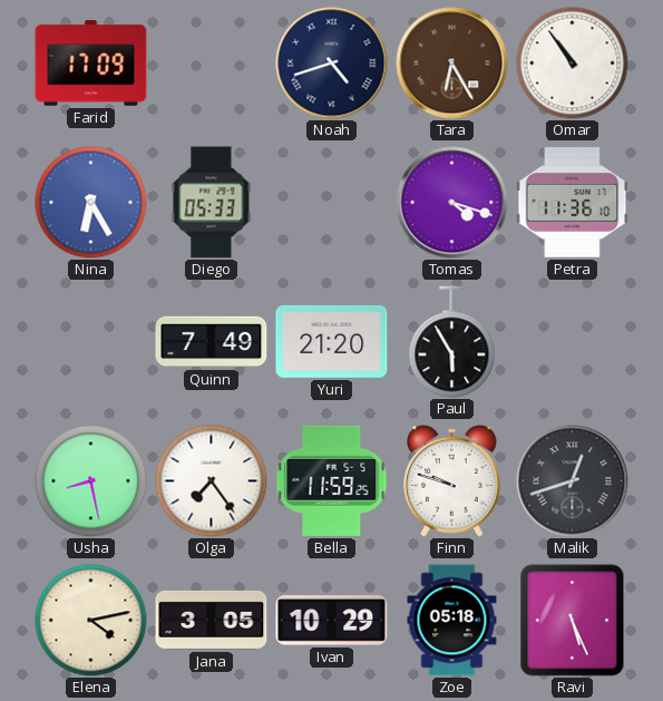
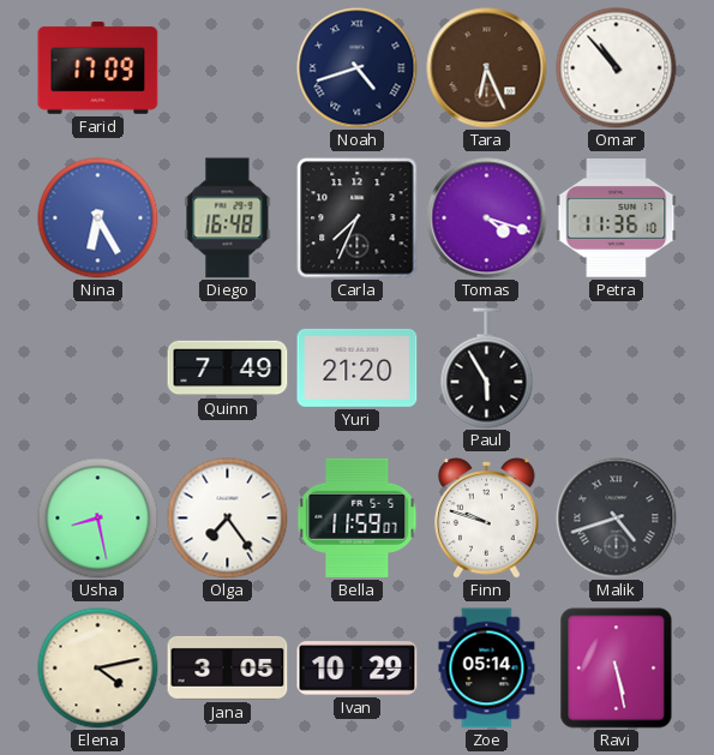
Tara: 6:25 -> 6:26
Omar: 10:54 -> 10:53
Diego: 05:33 -> 16:48
Carla: none -> 7:34
Bella: 11:59:25 -> 11:59:07
Malik: 12:42 -> 4:42
Zoe: 05:18 -> 05:14
Ravi: 5:26 -> 5:28
